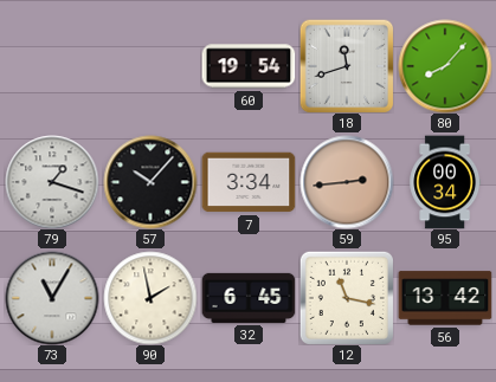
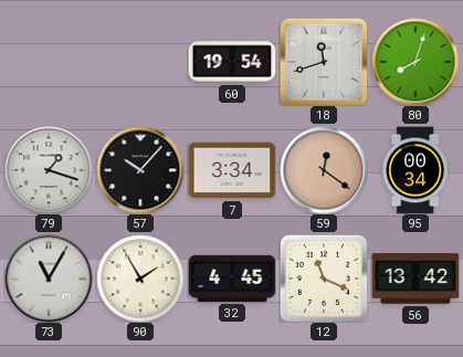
80: 8:07 -> 8:03
59: 2:44 -> 12:21
90: 1:58 -> 1:55
32: 6:45 -> 4:45
12: 11:17 -> 11:19
